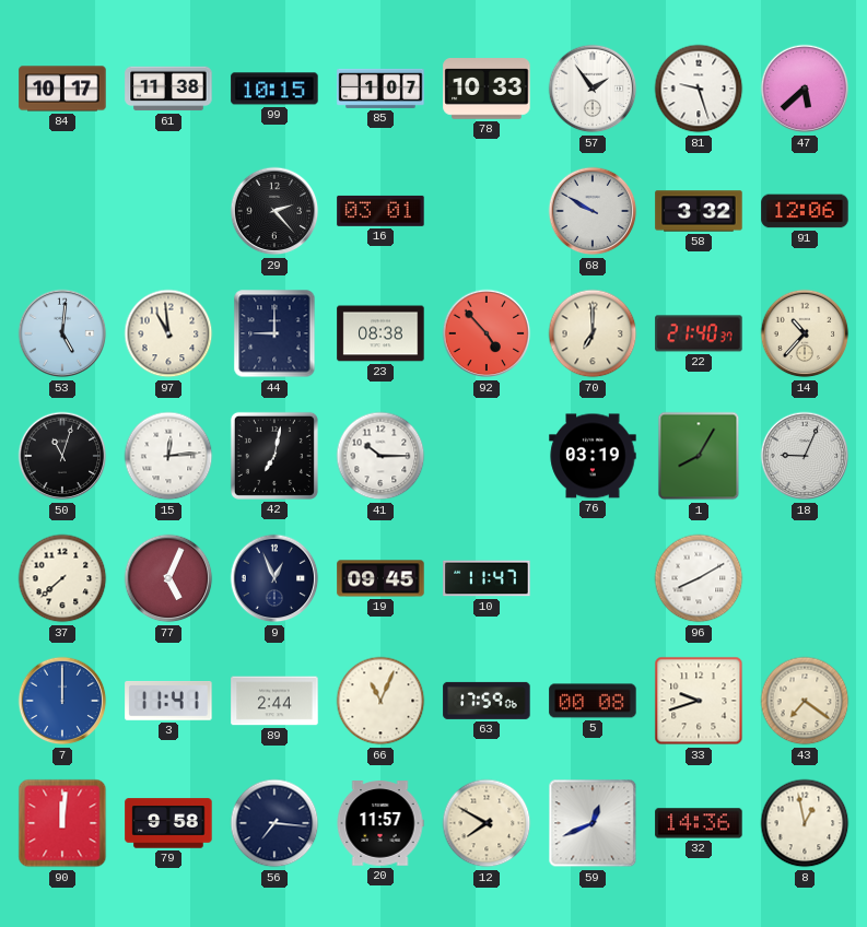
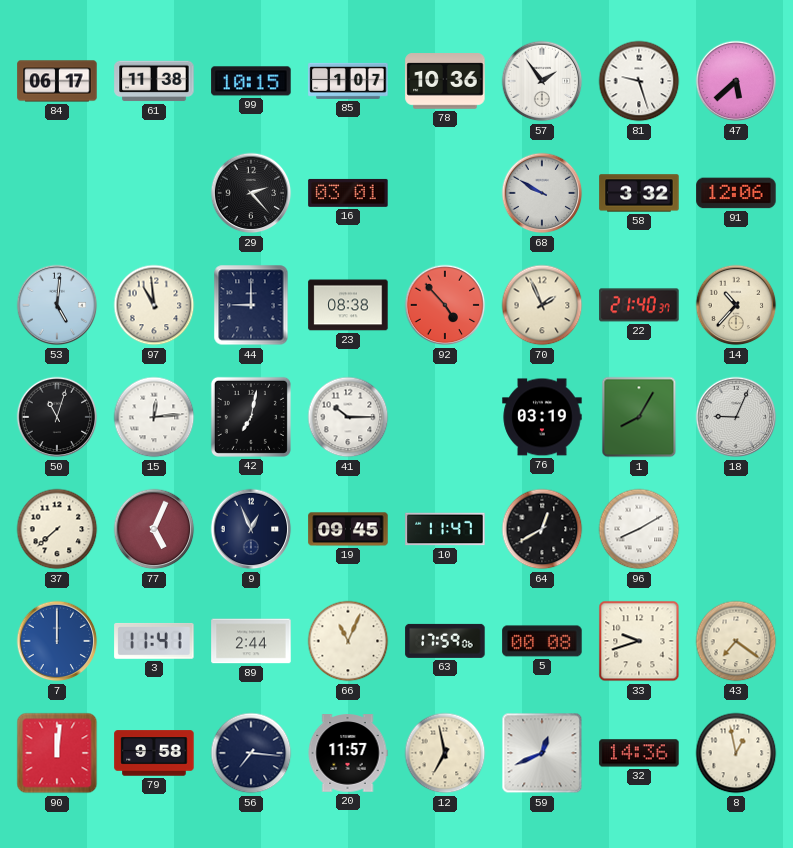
84: 10:17 -> 06:17
78: 10:33 -> 10:36
70: 7:00 -> 1:56
64: none -> 12:40
12: 7:50 -> 6:58
